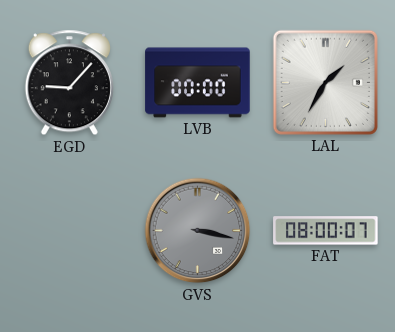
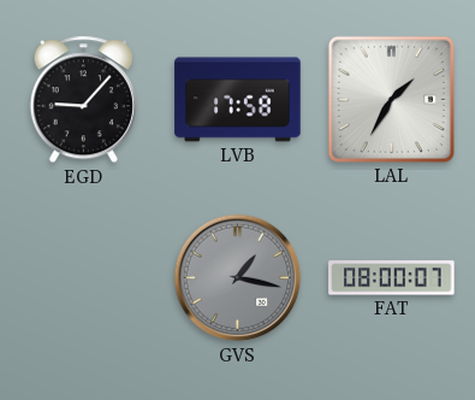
LVB: 00:00 -> 17:58
GVS: 3:17 -> 1:17
